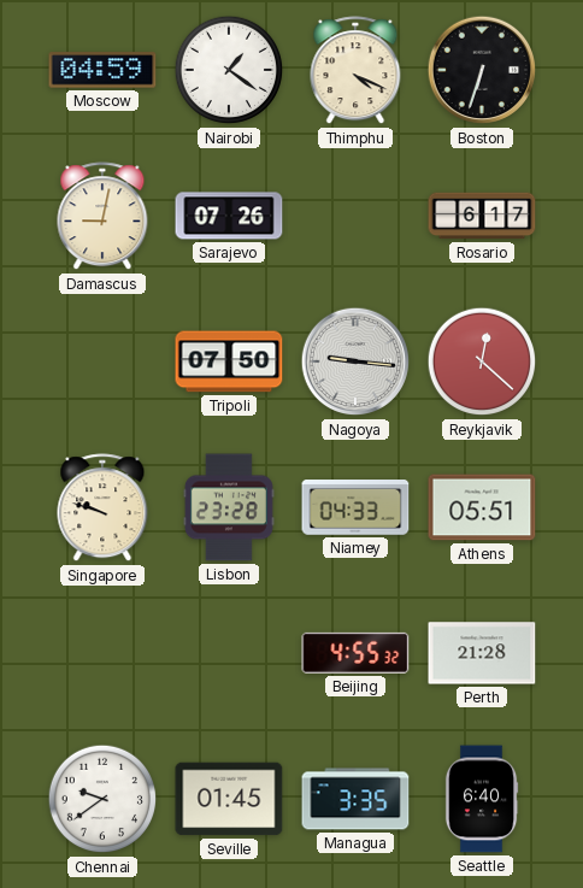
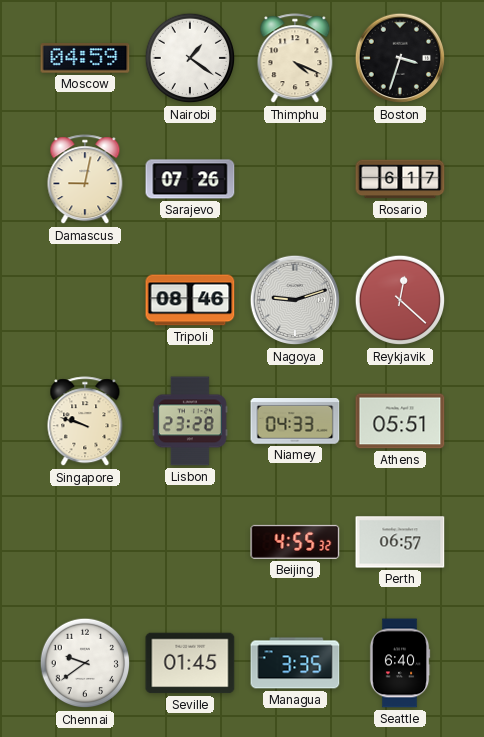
Boston: 6:33 -> 3:33
Tripoli: 07:50 -> 08:46
Nagoya: 9:16 -> 9:12
Perth: 21:28 -> 06:57
